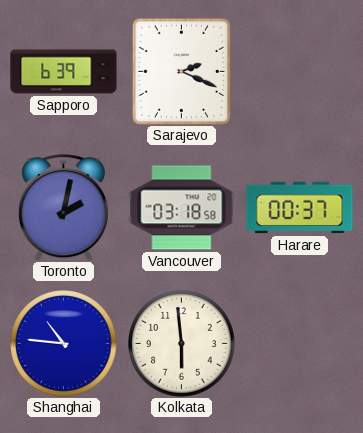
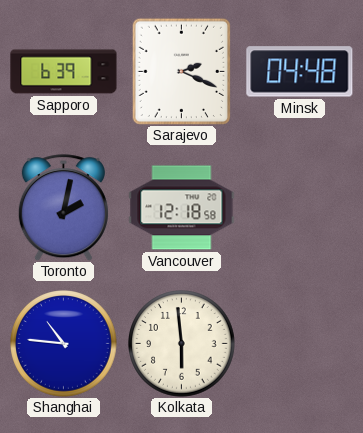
Minsk: none -> 04:48
Vancouver: 03:18 -> 12:18
Harare: 00:37 -> none
